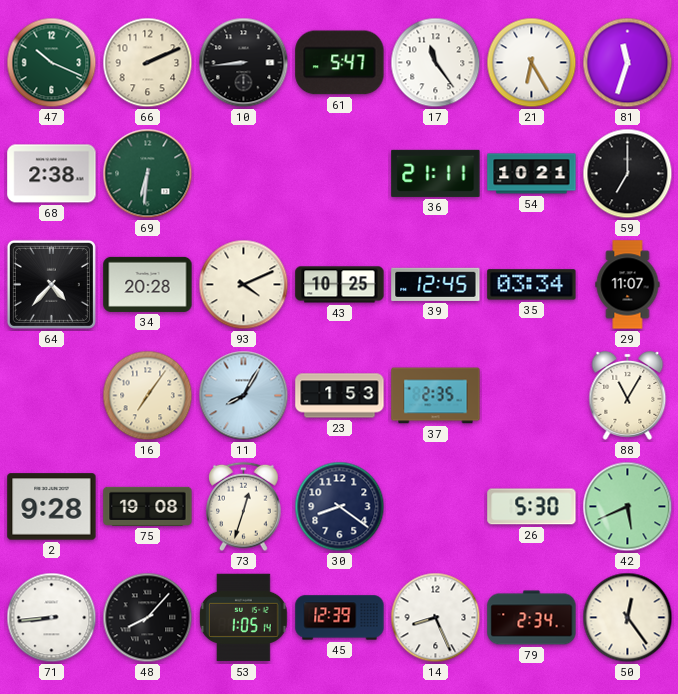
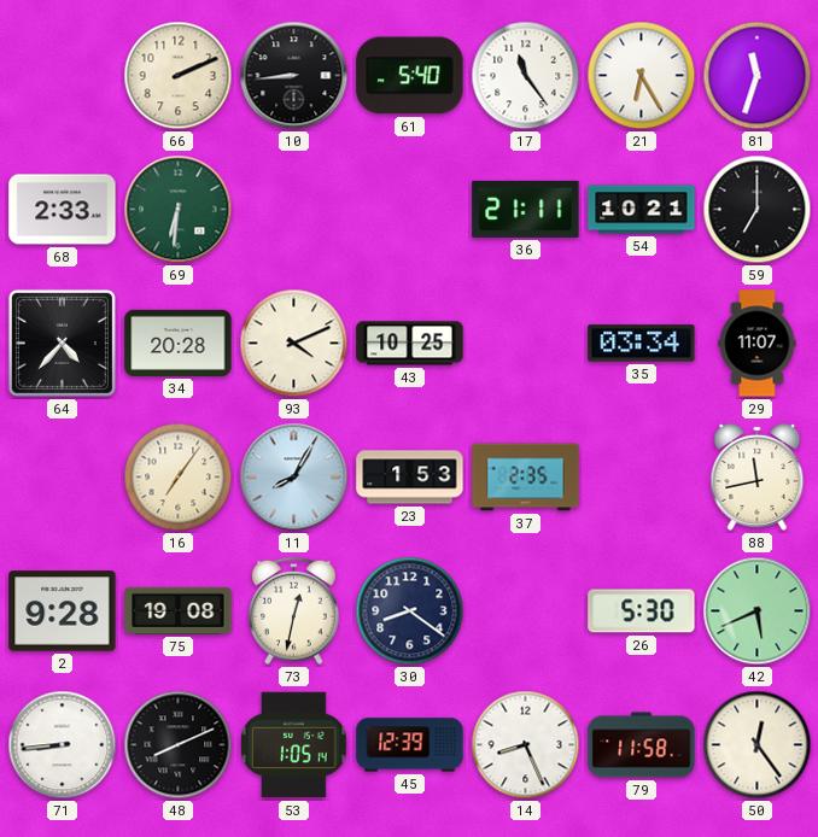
47: 10:19 -> none
61: 5:47 -> 5:40
68: 2:38 -> 2:33
39: 12:45 -> none
88: 11:05 -> 11:43
73: 12:33 -> 12:32
48: 8:07 -> 8:11
79: 2:34 -> 11:58
